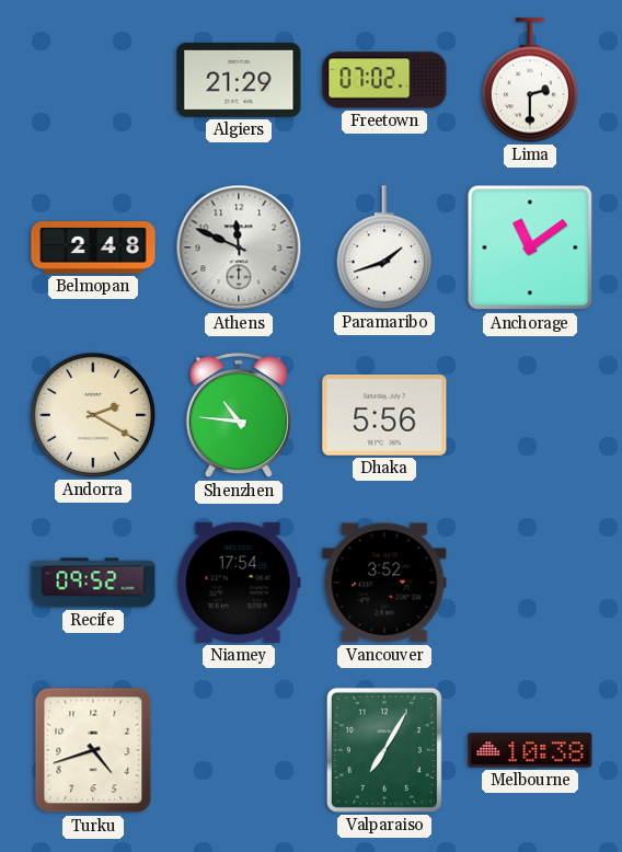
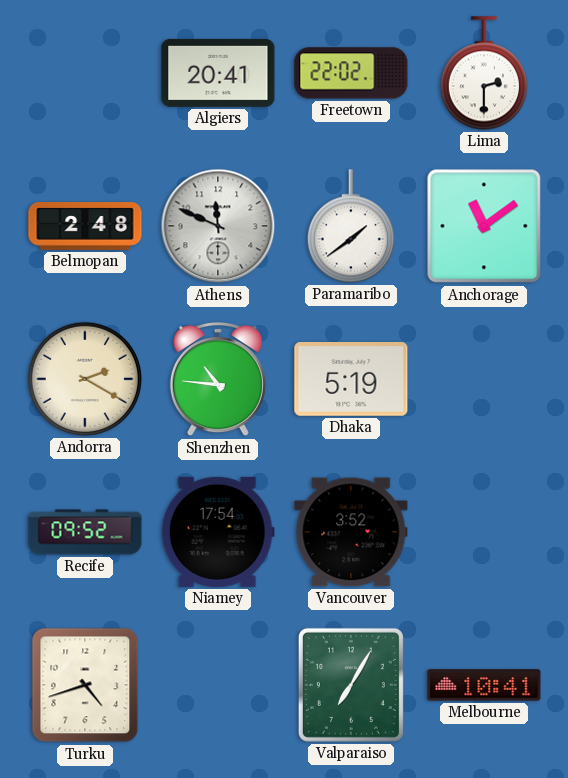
Algiers: 21:29 -> 20:41
Freetown: 07:02 -> 22:02
Paramaribo: 1:42 -> 1:39
Dhaka: 5:56 -> 5:19
Melbourne: 10:38 -> 10:41
